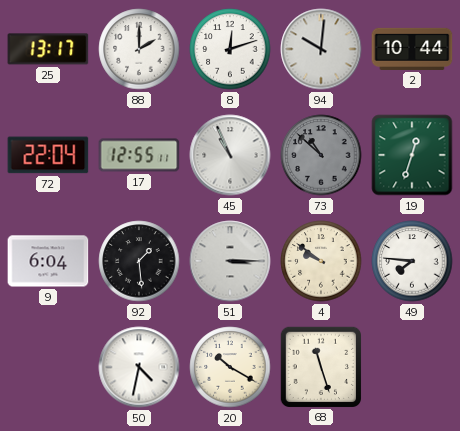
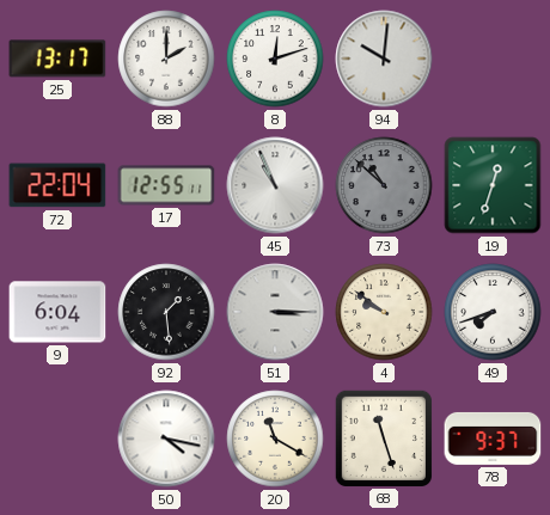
2: 10:44 -> none
49: 7:46 -> 7:42
50: 4:32 -> 4:17
20: 10:20 -> 11:20
78: none -> 9:37
